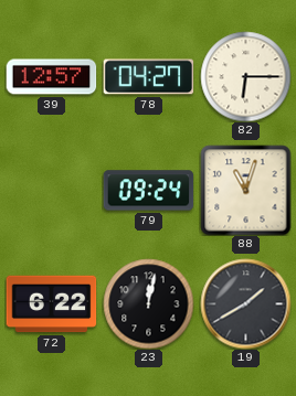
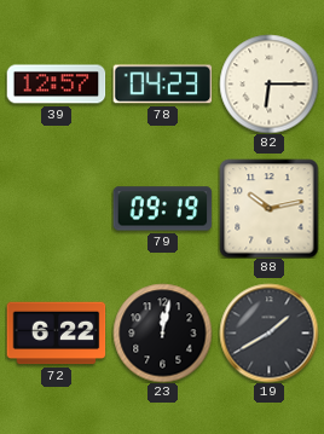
78: 04:27 -> 04:23
79: 09:24 -> 09:19
88: 11:03 -> 10:13
